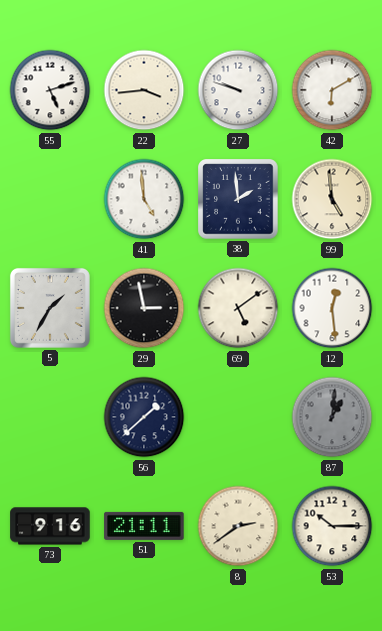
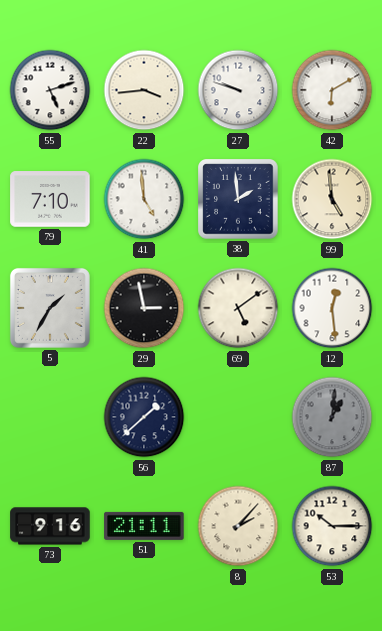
79: none -> 7:10
8: 2:39 -> 2:07
